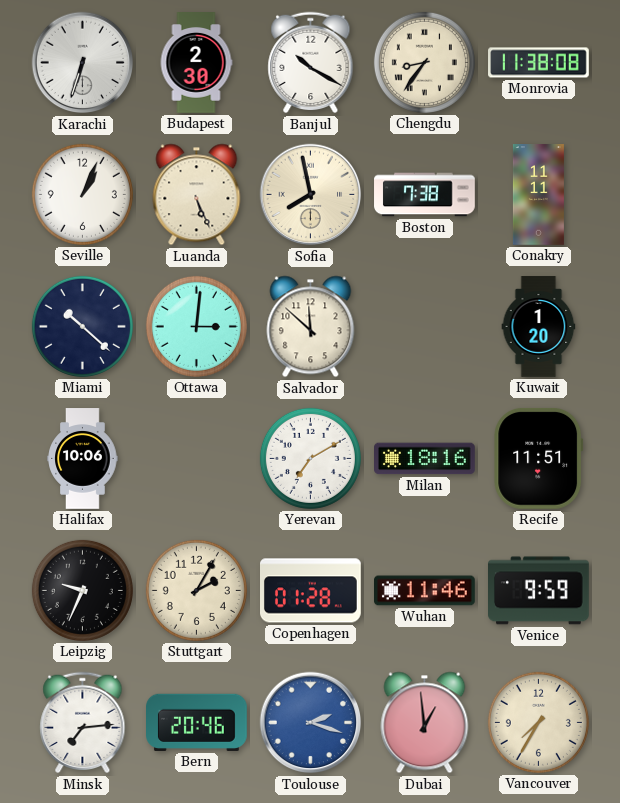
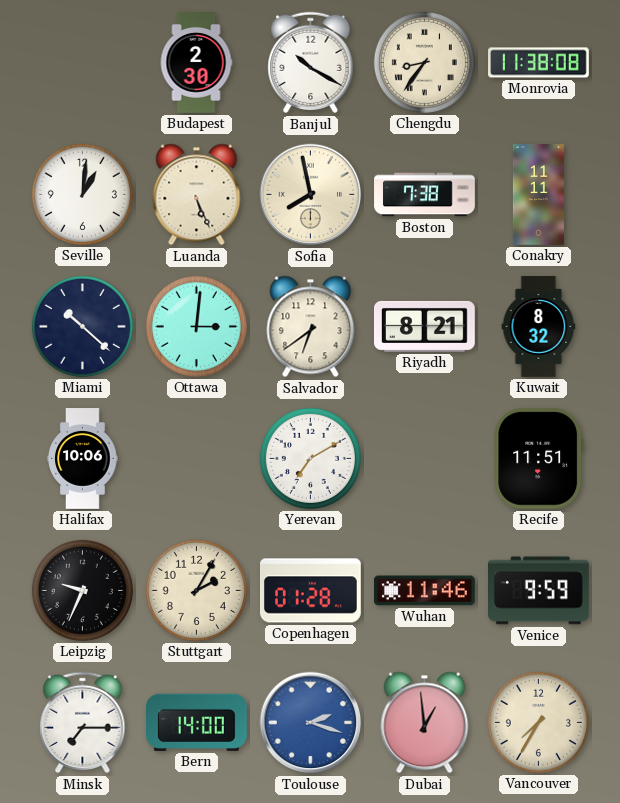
Karachi: 6:33 -> none
Seville: 1:04 -> 1:01
Salvador: 11:52 -> 6:39
Riyadh: none -> 8:21
Kuwait: 1:20 -> 8:32
Milan: 18:16 -> none
Minsk: 7:14 -> 7:15
Bern: 20:46 -> 14:00
